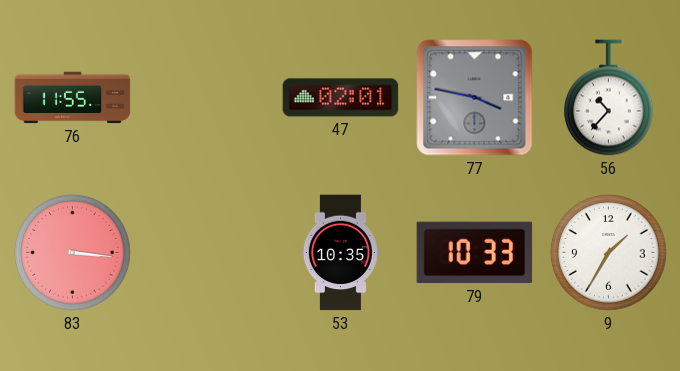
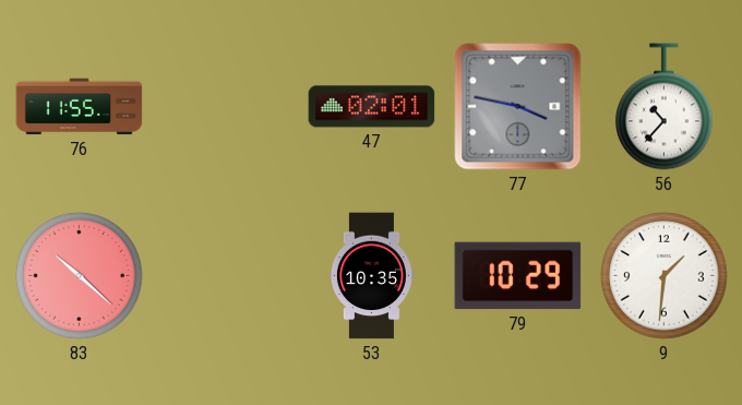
83: 3:16 -> 10:22
79: 10:33 -> 10:29
9: 1:35 -> 1:31
